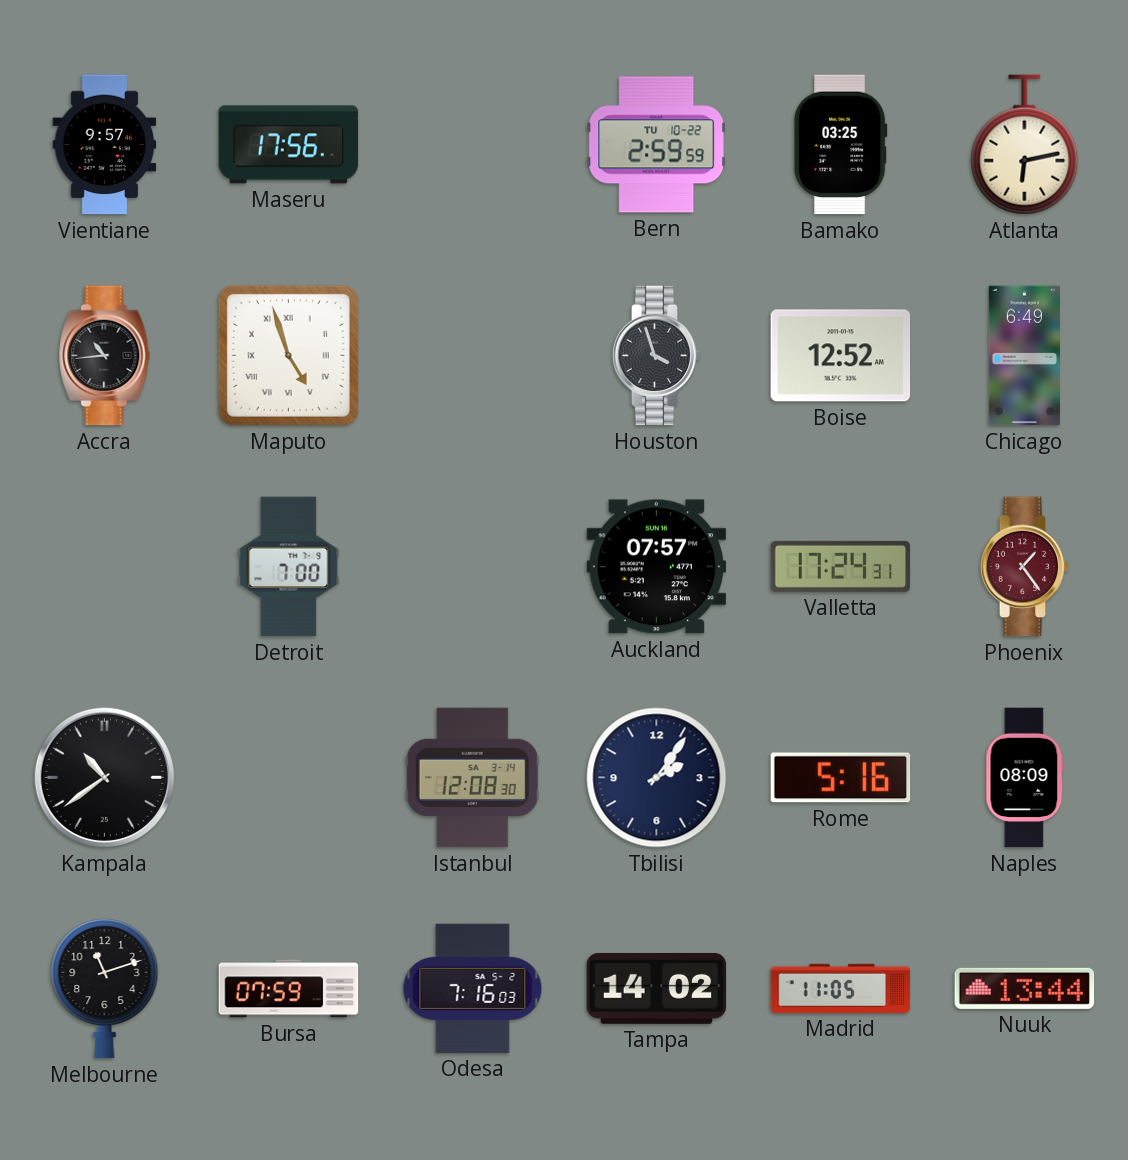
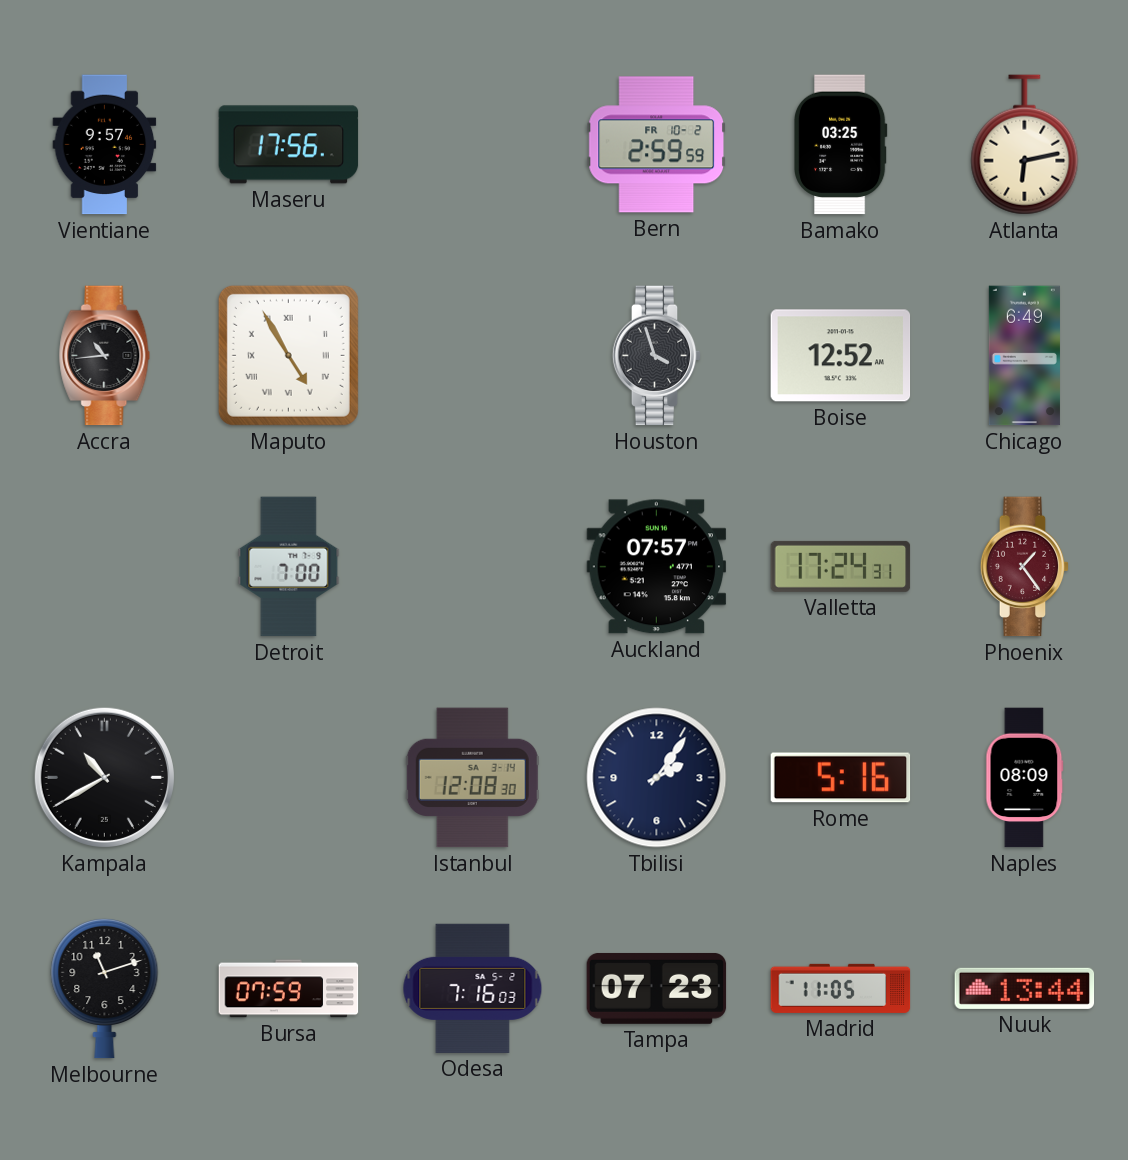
Bern date: TU 10-22 -> FR 10-2
Maputo: 4:57 -> 4:55
Kampala: 10:39 -> 10:40
Tampa: 14:02 -> 07:23
